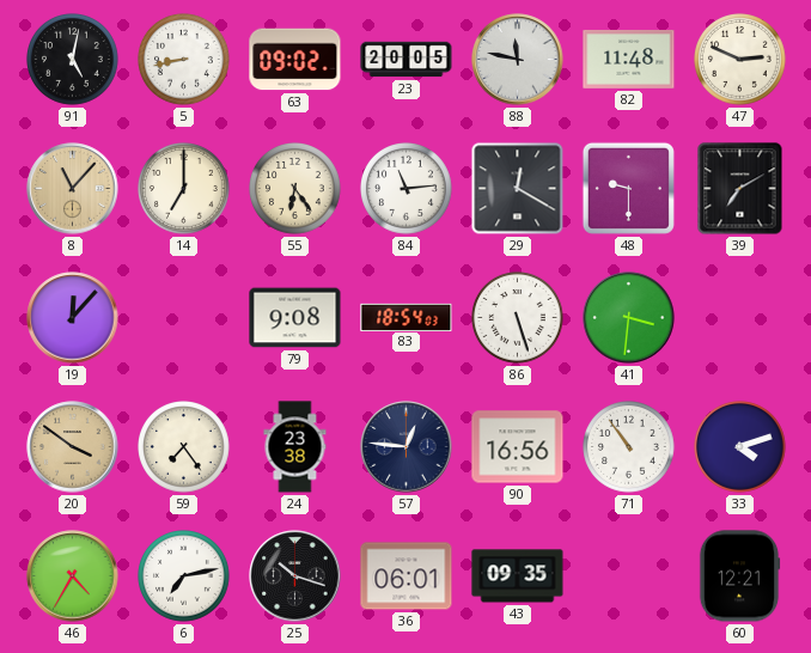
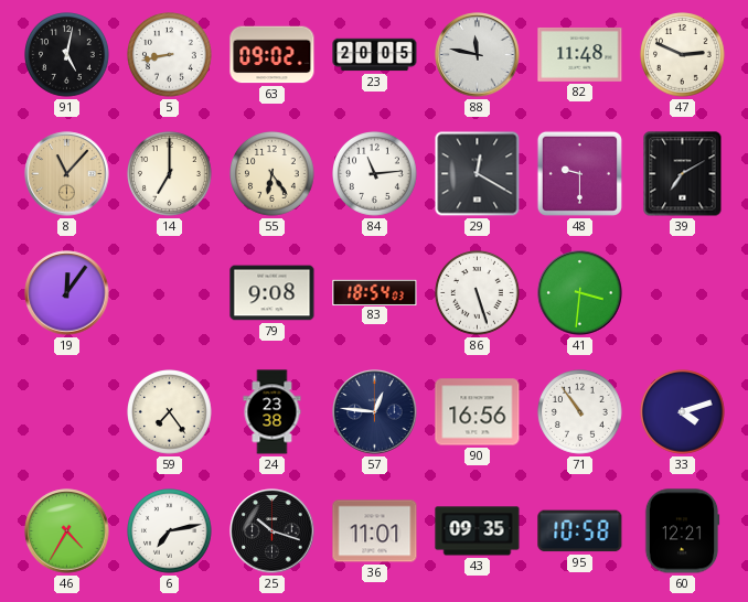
19: 12:07 -> 12:06
20: 3:51 -> none
36: 06:01 -> 11:01
95: none -> 10:58
